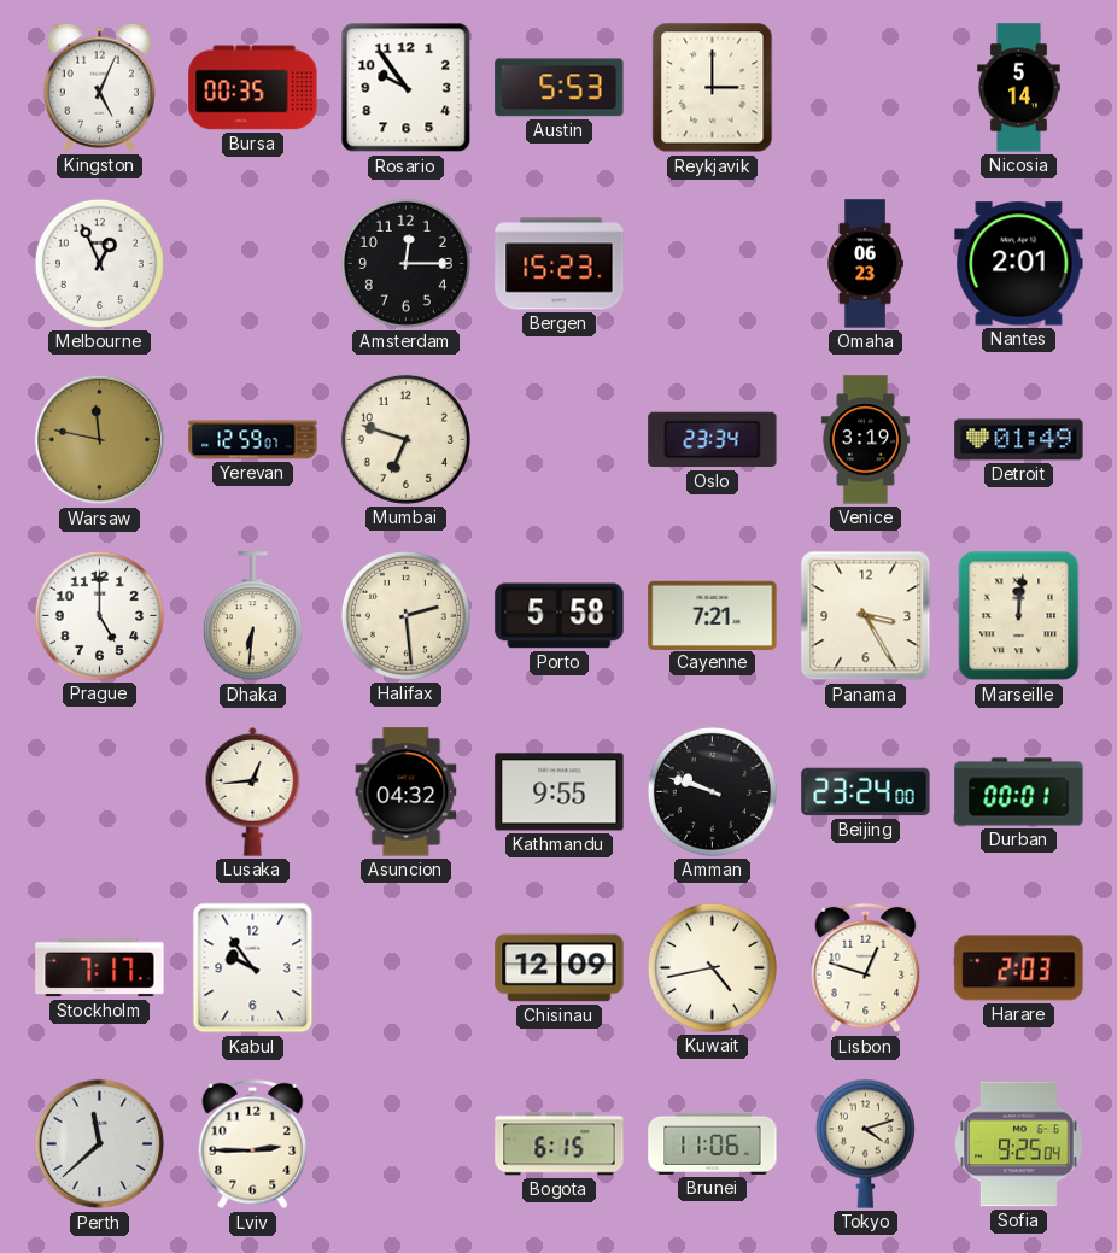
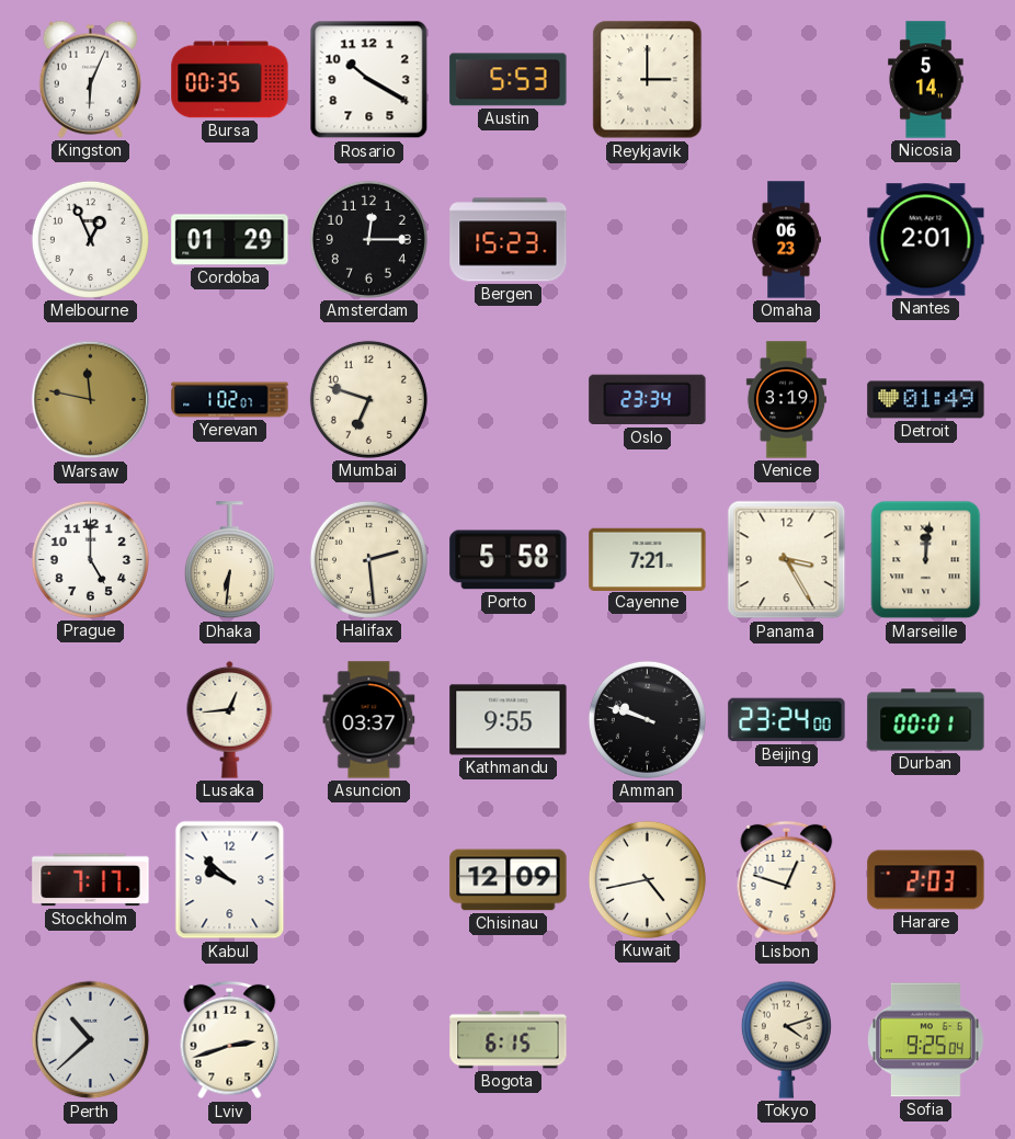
Kingston: 5:04 -> 6:04
Rosario: 9:54 -> 10:20
Cordoba: none -> 01:29
Yerevan: 12:59 -> 1:02
Asuncion: 04:32 -> 03:37
Kabul: 9:54 -> 9:52
Perth: 11:38 -> 10:38
Lviv: 2:45 -> 2:42
Brunei: 11:06 -> none
